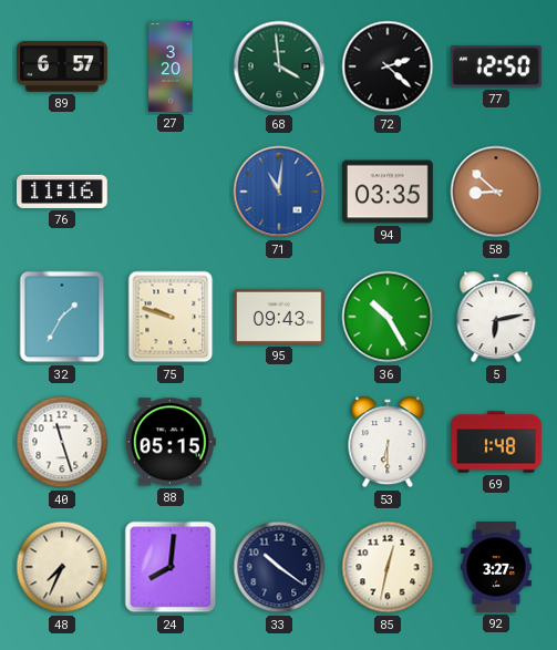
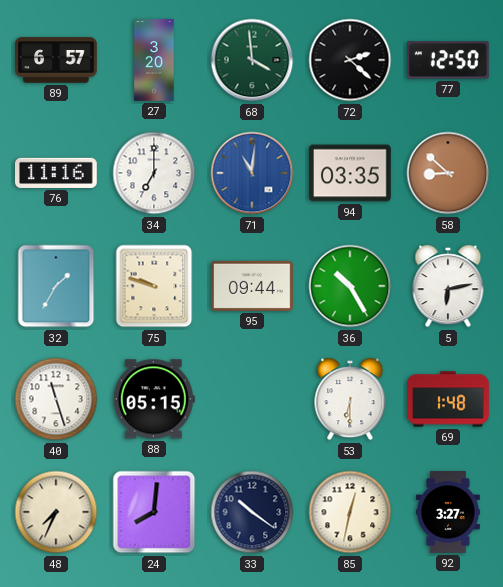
34: none -> 7:00
95: 09:43 -> 09:44
